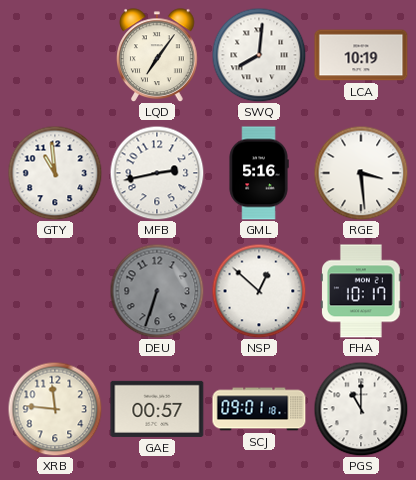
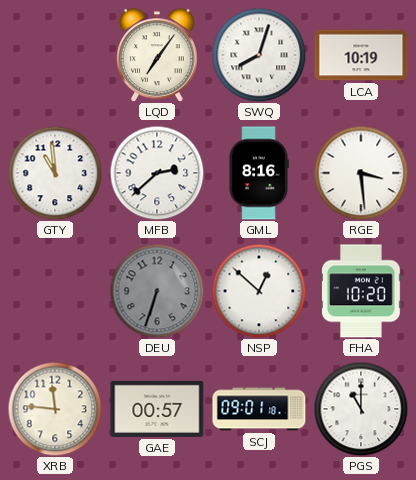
SWQ: 8:01 -> 8:03
MFB: 2:43 -> 2:38
GML: 5:16 -> 8:16
FHA: 10:17 -> 10:20
